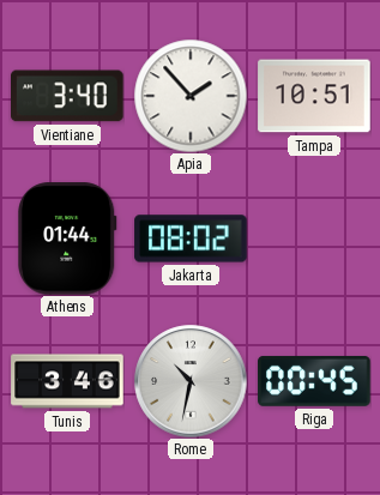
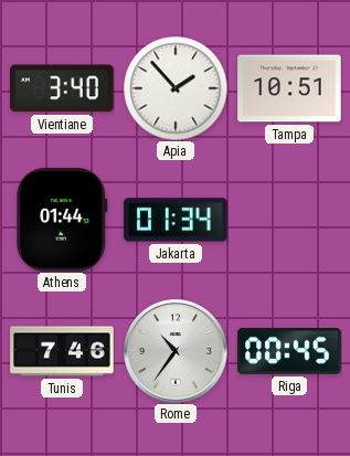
Jakarta: 08:02 -> 01:34
Tunis: 3:46 -> 7:46
Rome: 10:32 -> 10:36
